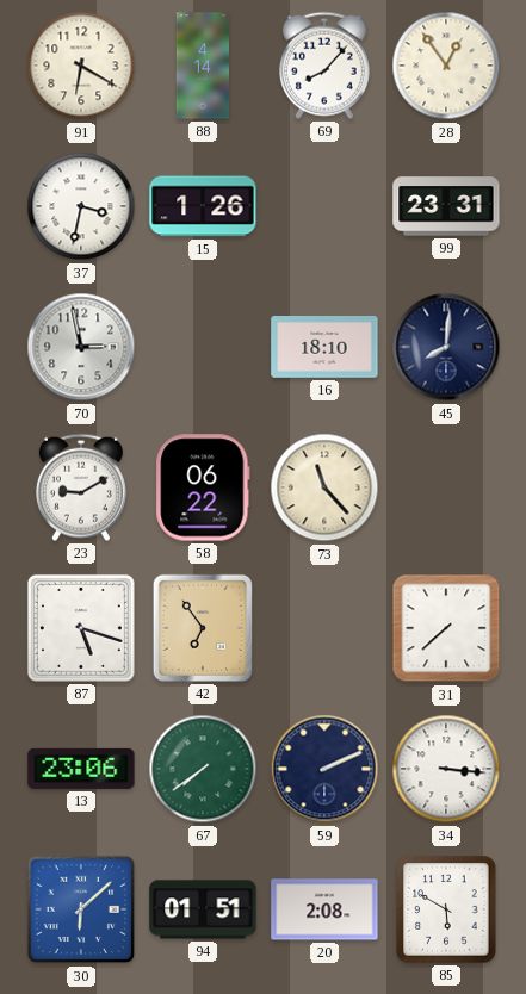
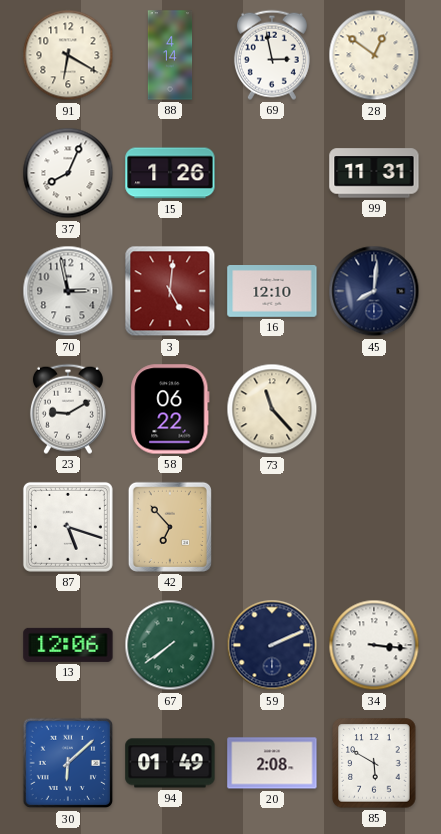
69: 8:07 -> 2:58
28: 12:54 -> 12:51
37: 3:32 -> 8:04
99: 23:31 -> 11:31
3: none -> 5:01
16: 18:10 -> 12:10
42: 6:54 -> 6:53
31: 7:38 -> none
13: 23:06 -> 12:06
94: 01:51 -> 01:49
